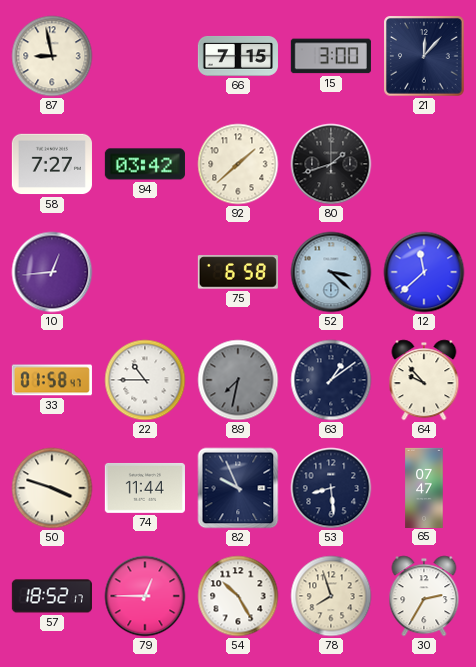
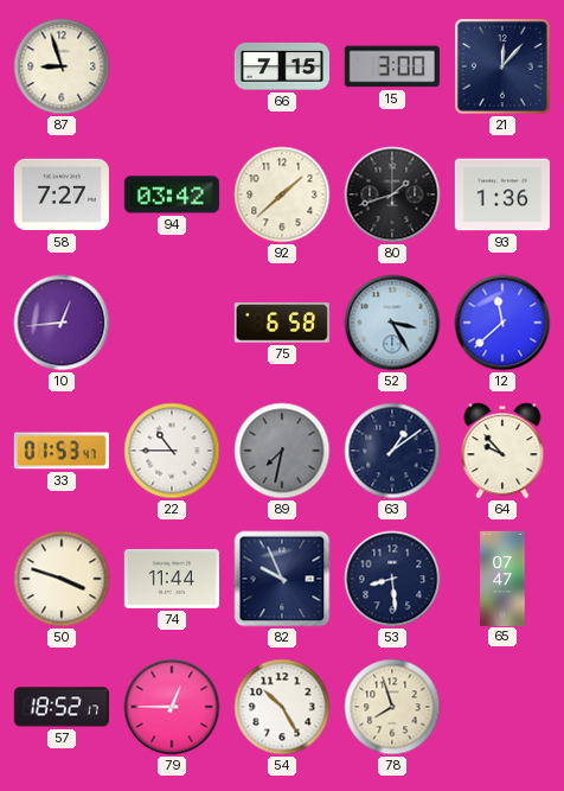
87: 8:58 -> 8:57
93: none -> 1:36
52: 3:22 -> 3:25
33: 01:58 -> 01:53
30: 2:35 -> none
